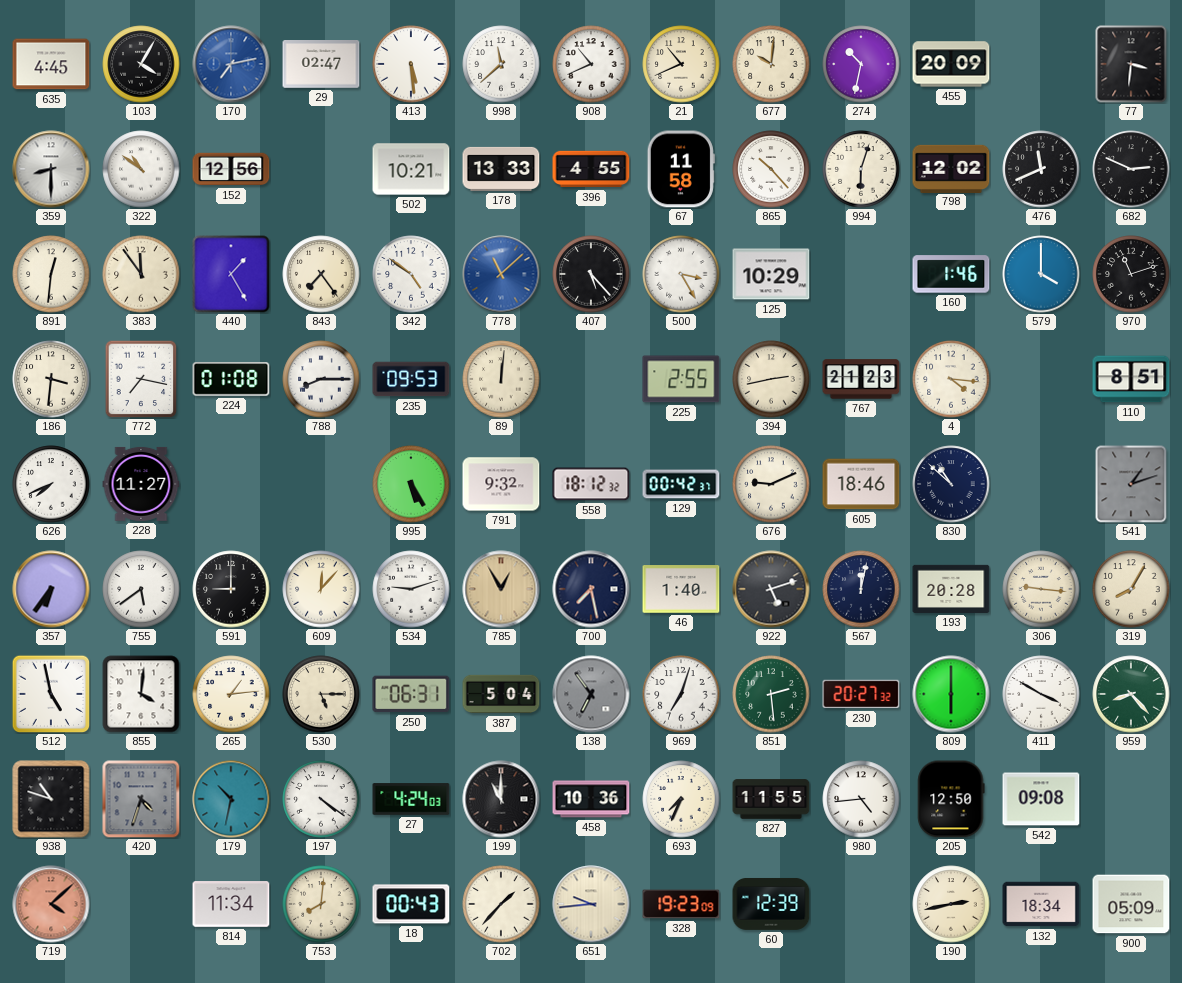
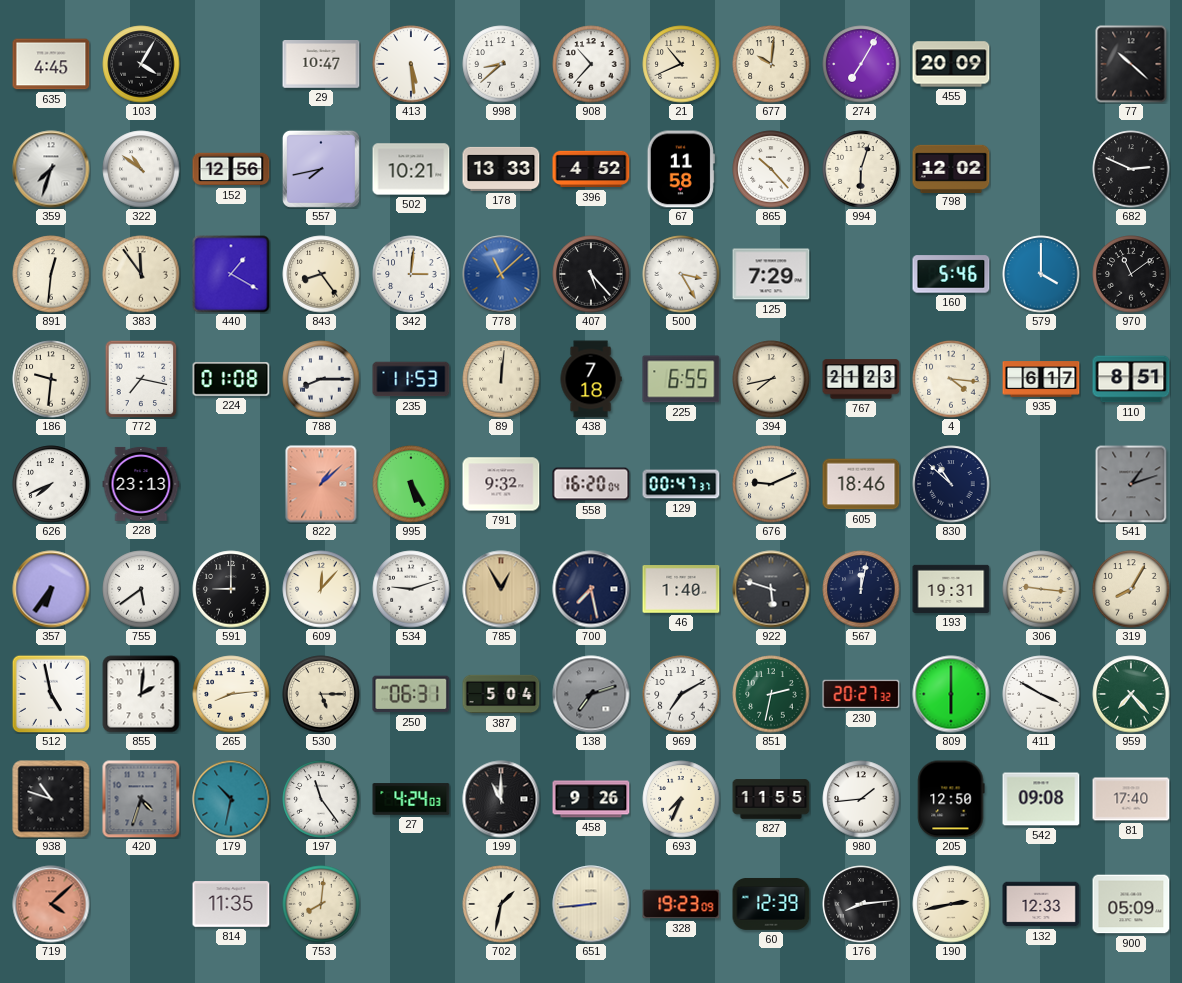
170: 7:13 -> none
29: 02:47 -> 10:47
998: 11:38 -> 8:38
908: 10:41 -> 10:37
274: 10:32 -> 7:05
77: 3:31 -> 10:22
359: 8:30 -> 7:33
557: none -> 7:43
396: 4:55 -> 4:52
476: 11:41 -> none
440: 1:25 -> 1:20
843: 7:24 -> 8:24
342: 4:51 -> 3:01
125: 10:29 -> 7:29
160: 1:46 -> 5:46
970: 11:12 -> 11:09
186: 3:31 -> 9:31
235: 09:53 -> 11:53
438: none -> 7:18
225: 2:55 -> 6:55
394: 2:43 -> 7:43
935: none -> 6:17
228: 11:27 -> 23:13
822: none -> 1:08
558: 18:12 -> 16:20
129: 00:42 -> 00:47
922: 5:12 -> 5:48
193: 20:28 -> 19:31
855: 4:01 -> 2:01
265: 1:14 -> 8:14
138: 6:54 -> 7:12
969: 7:03 -> 7:10
851: 2:29 -> 2:32
959: 8:23 -> 7:23
197: 4:21 -> 11:24
458: 10:36 -> 9:26
980: 4:44 -> 1:44
81: none -> 17:40
814: 11:34 -> 11:35
18: 00:43 -> none
702: 1:37 -> 1:32
651: 9:44 -> 8:44
176: none -> 8:14
132: 18:34 -> 12:33
